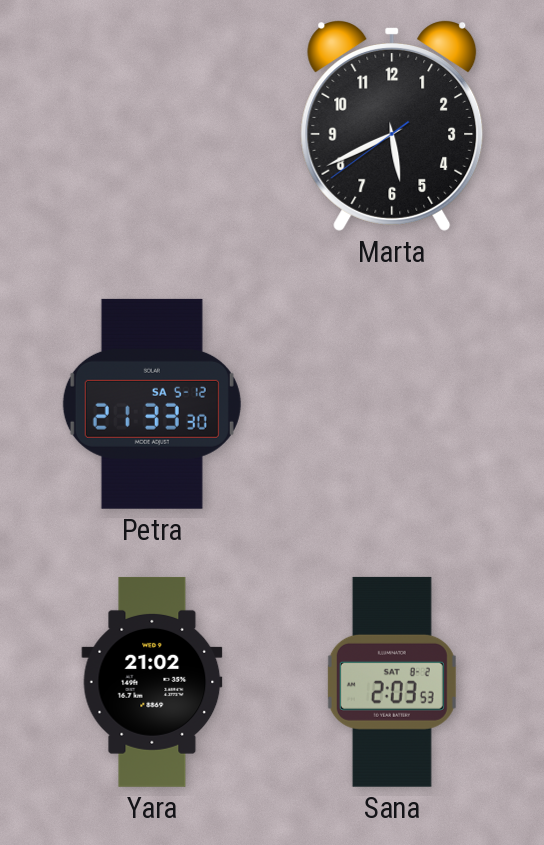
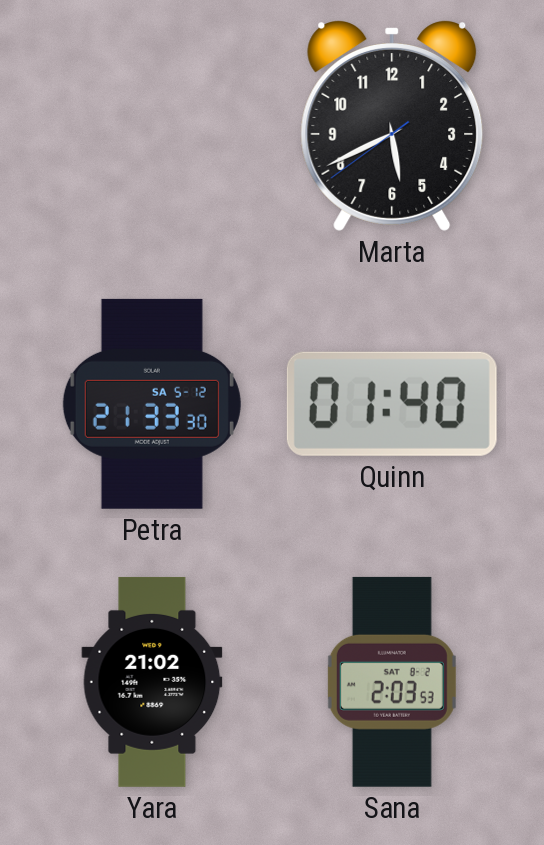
Quinn: none -> 01:40
